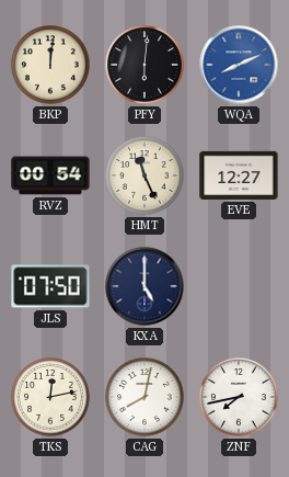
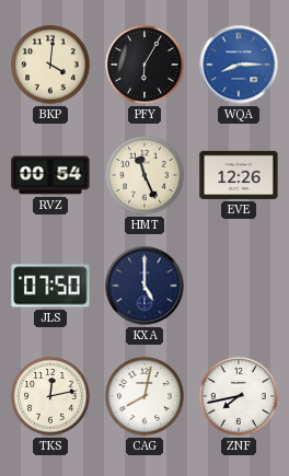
BKP: 12:01 -> 4:01
PFY: 6:01 -> 6:05
WQA: 8:11 -> 8:15
EVE: 12:27 -> 12:26
